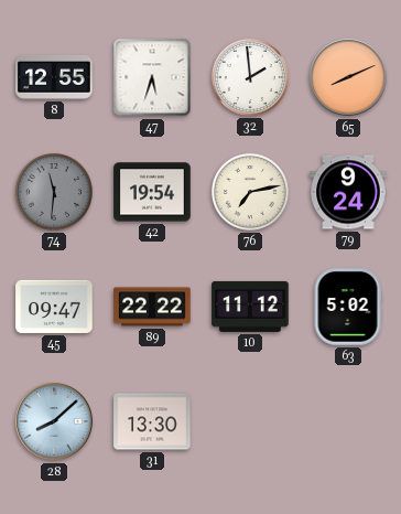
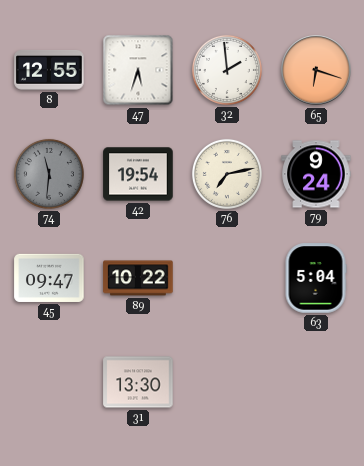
65: 8:11 -> 6:18
89: 22:22 -> 10:22
10: 11:12 -> none
63: 5:02 -> 5:04
28: 8:08 -> none
